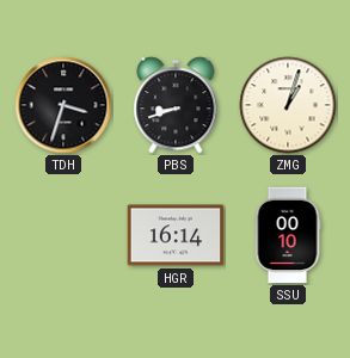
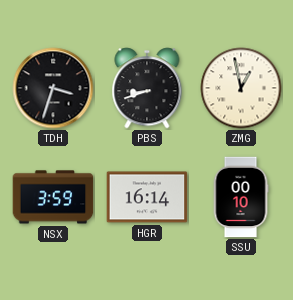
ZMG: 1:03 -> 12:58
NSX: none -> 3:59
